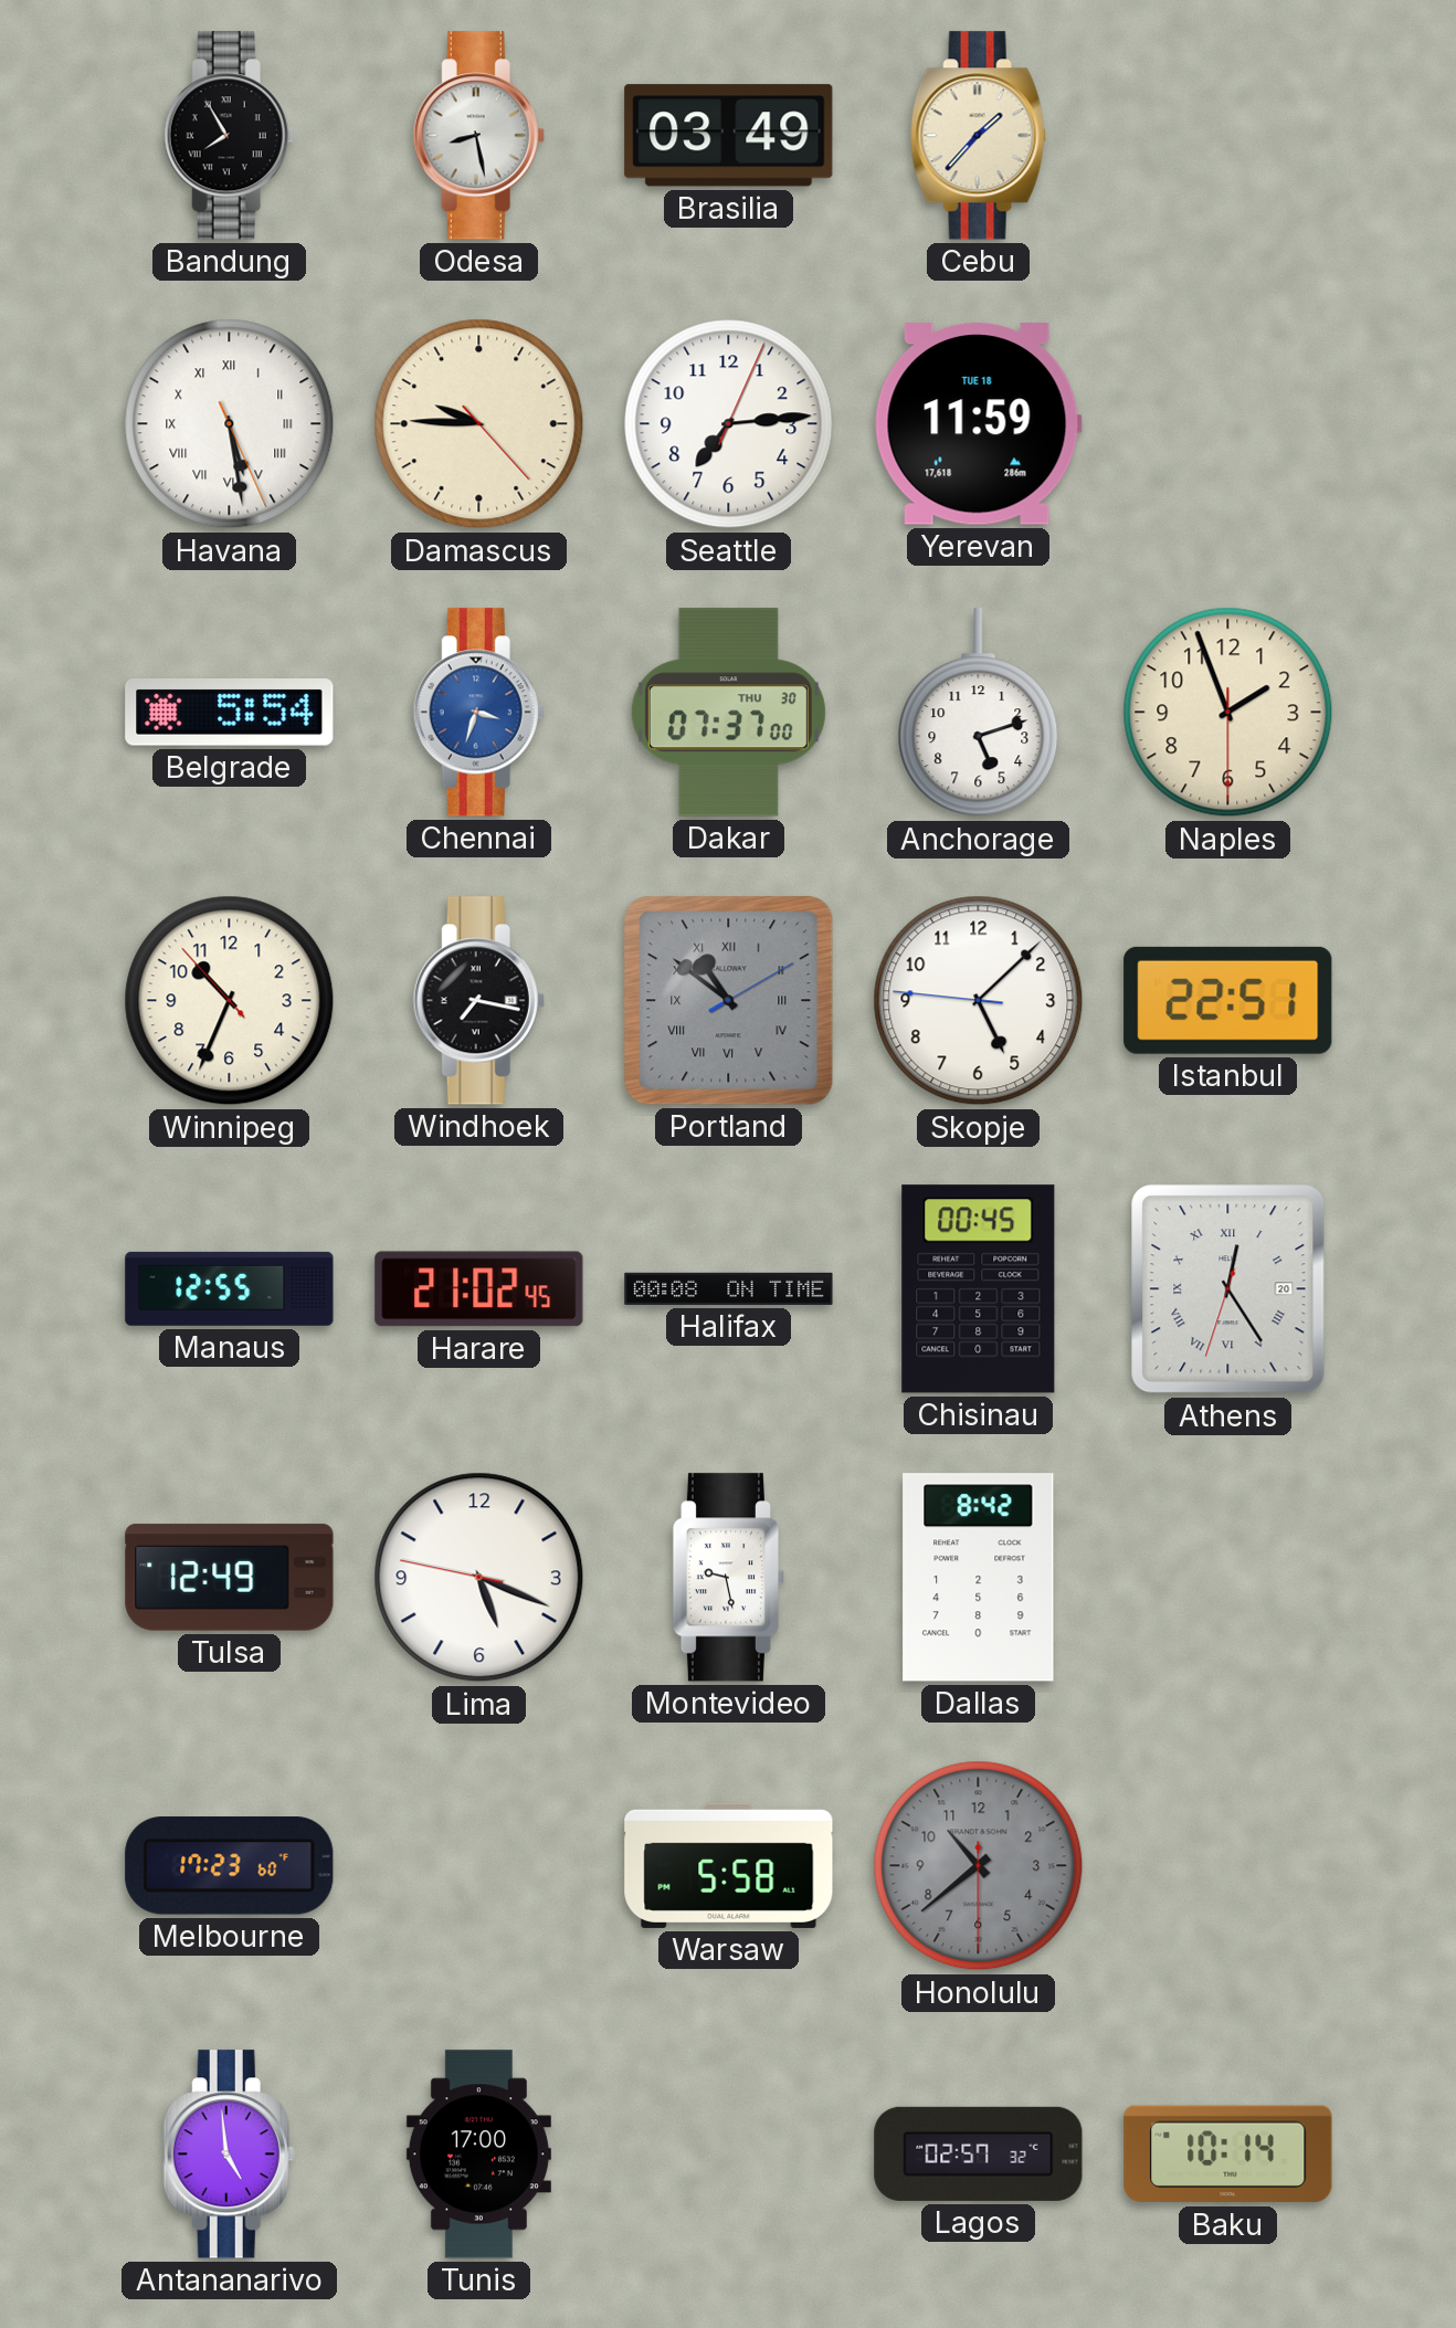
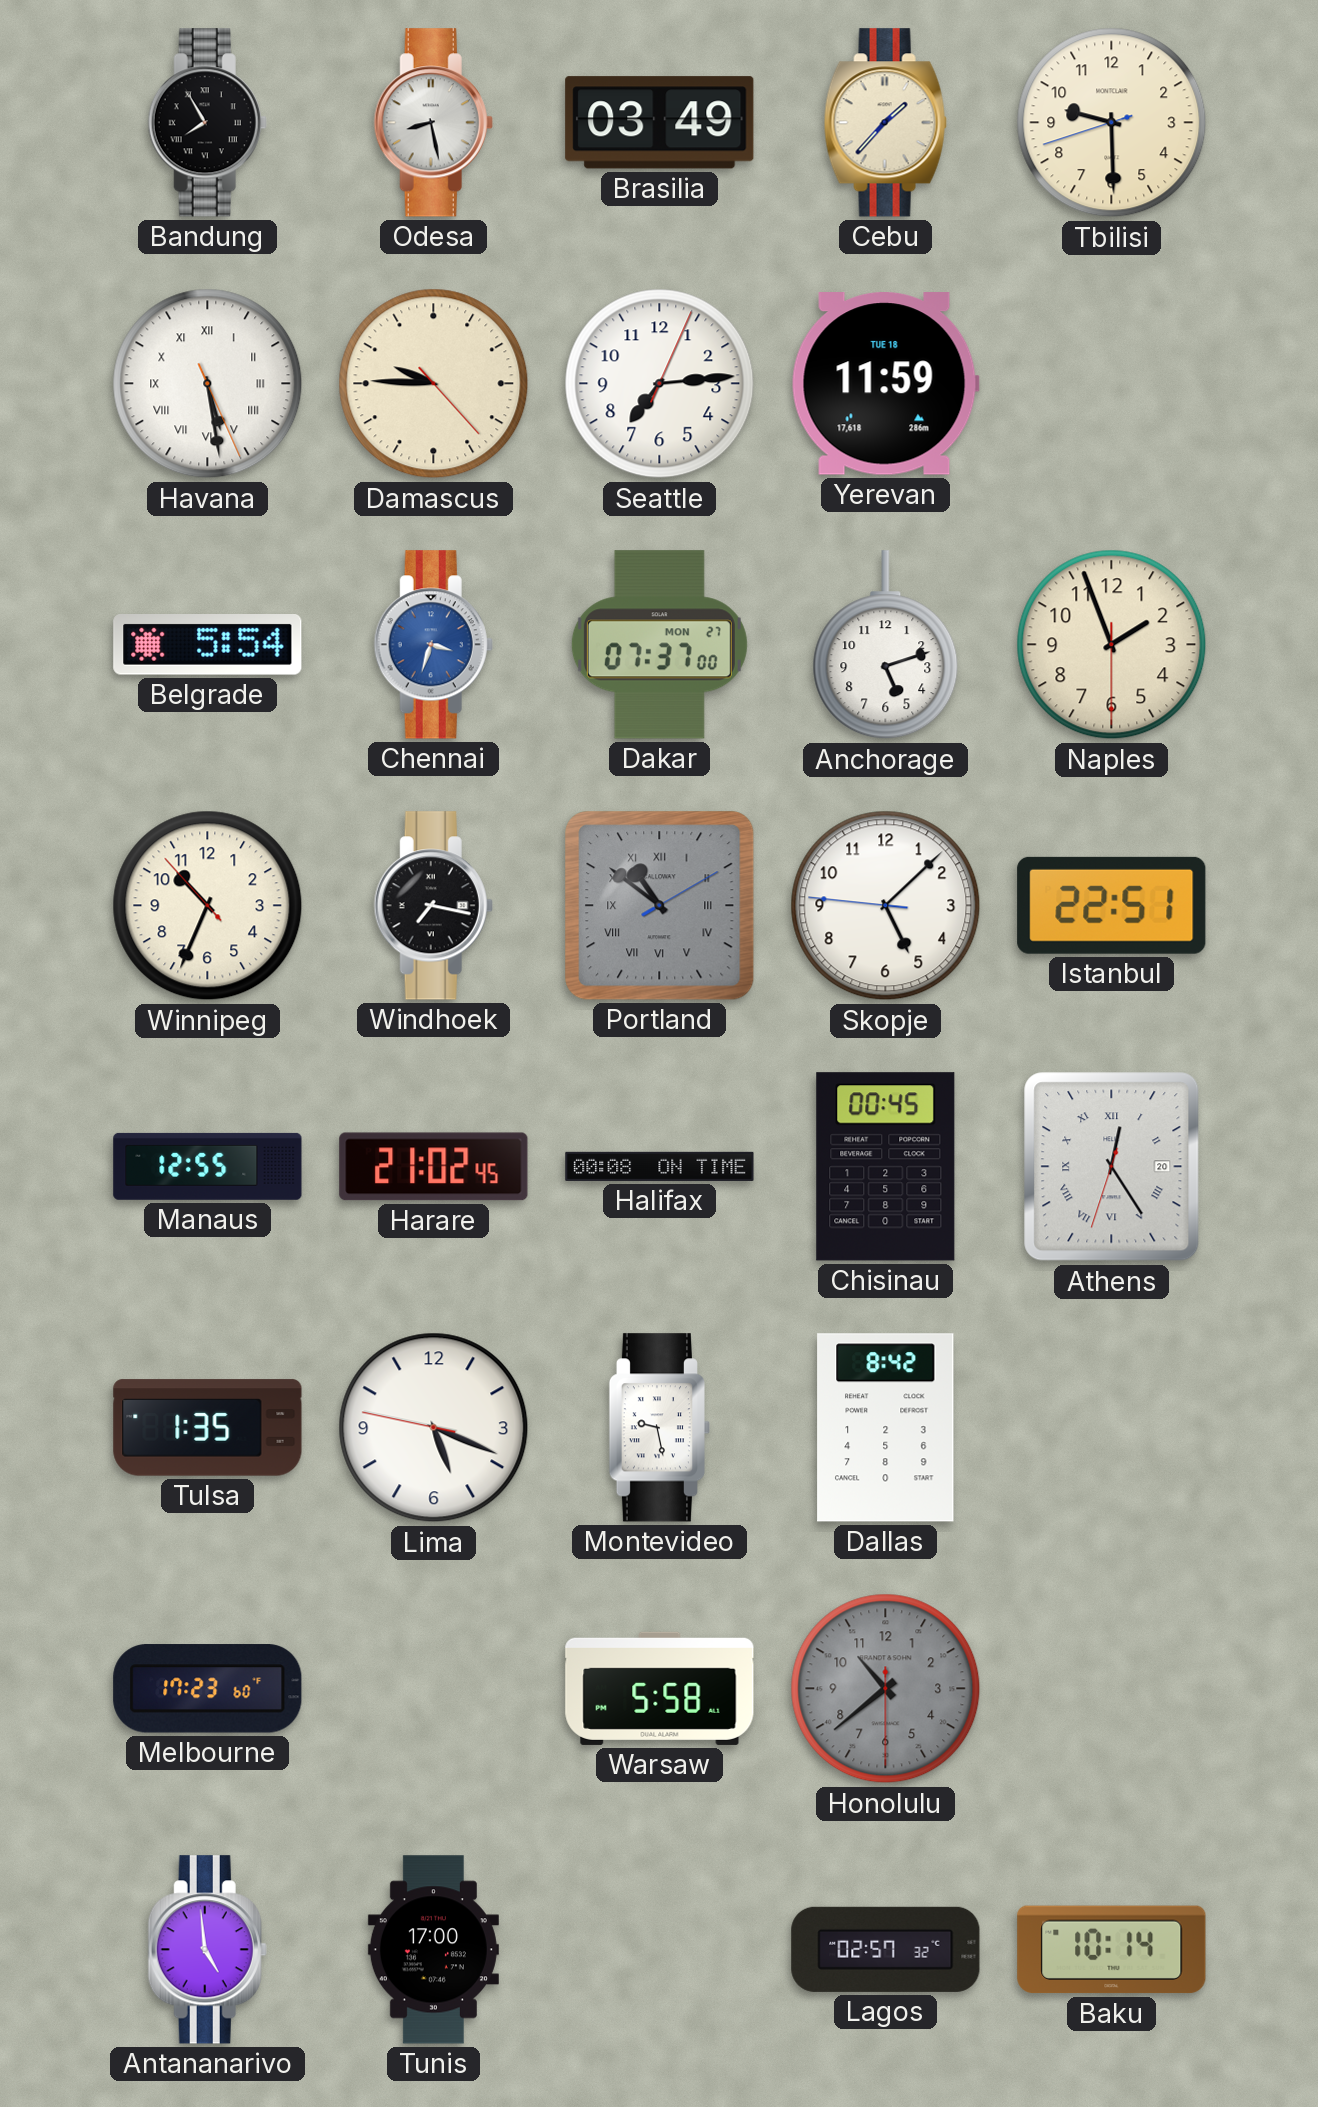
Tbilisi: none -> 9:29
Dakar date: THU 30 -> MON 27
Tulsa: 12:49 -> 1:35
